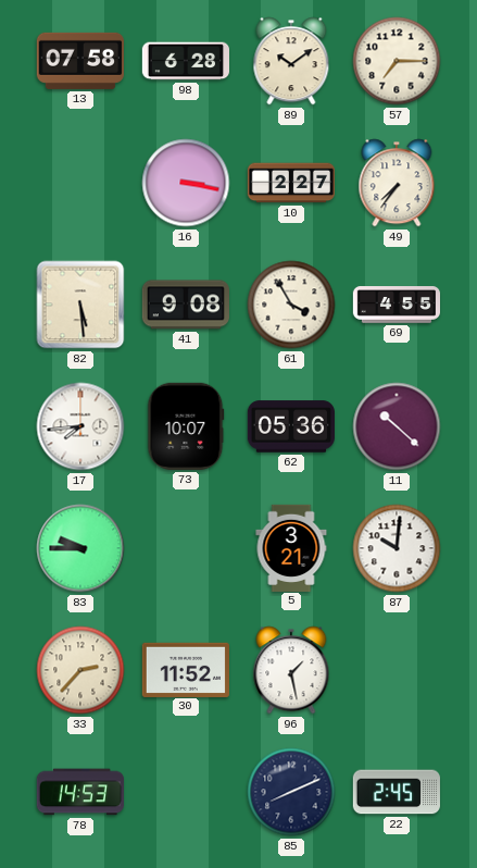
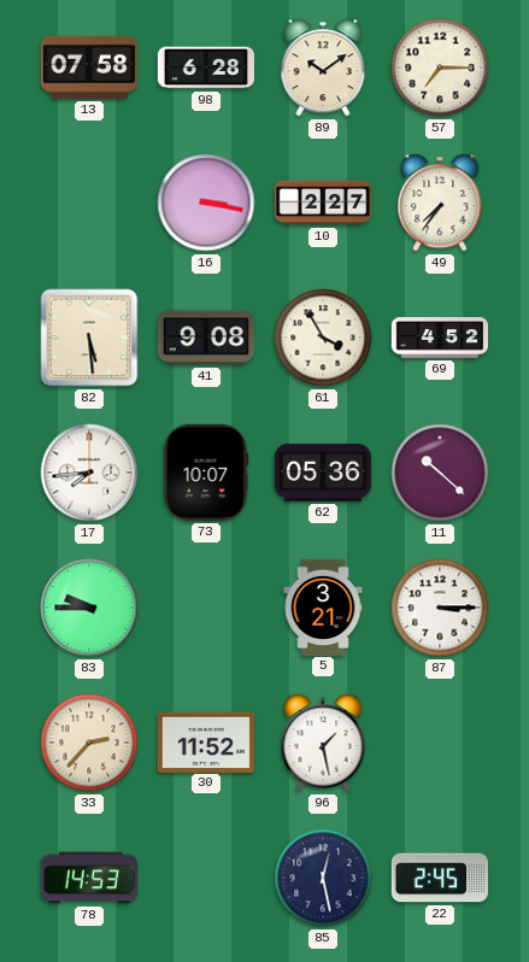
69: 4:55 -> 4:52
87: 10:01 -> 3:15
85: 8:11 -> 12:28
